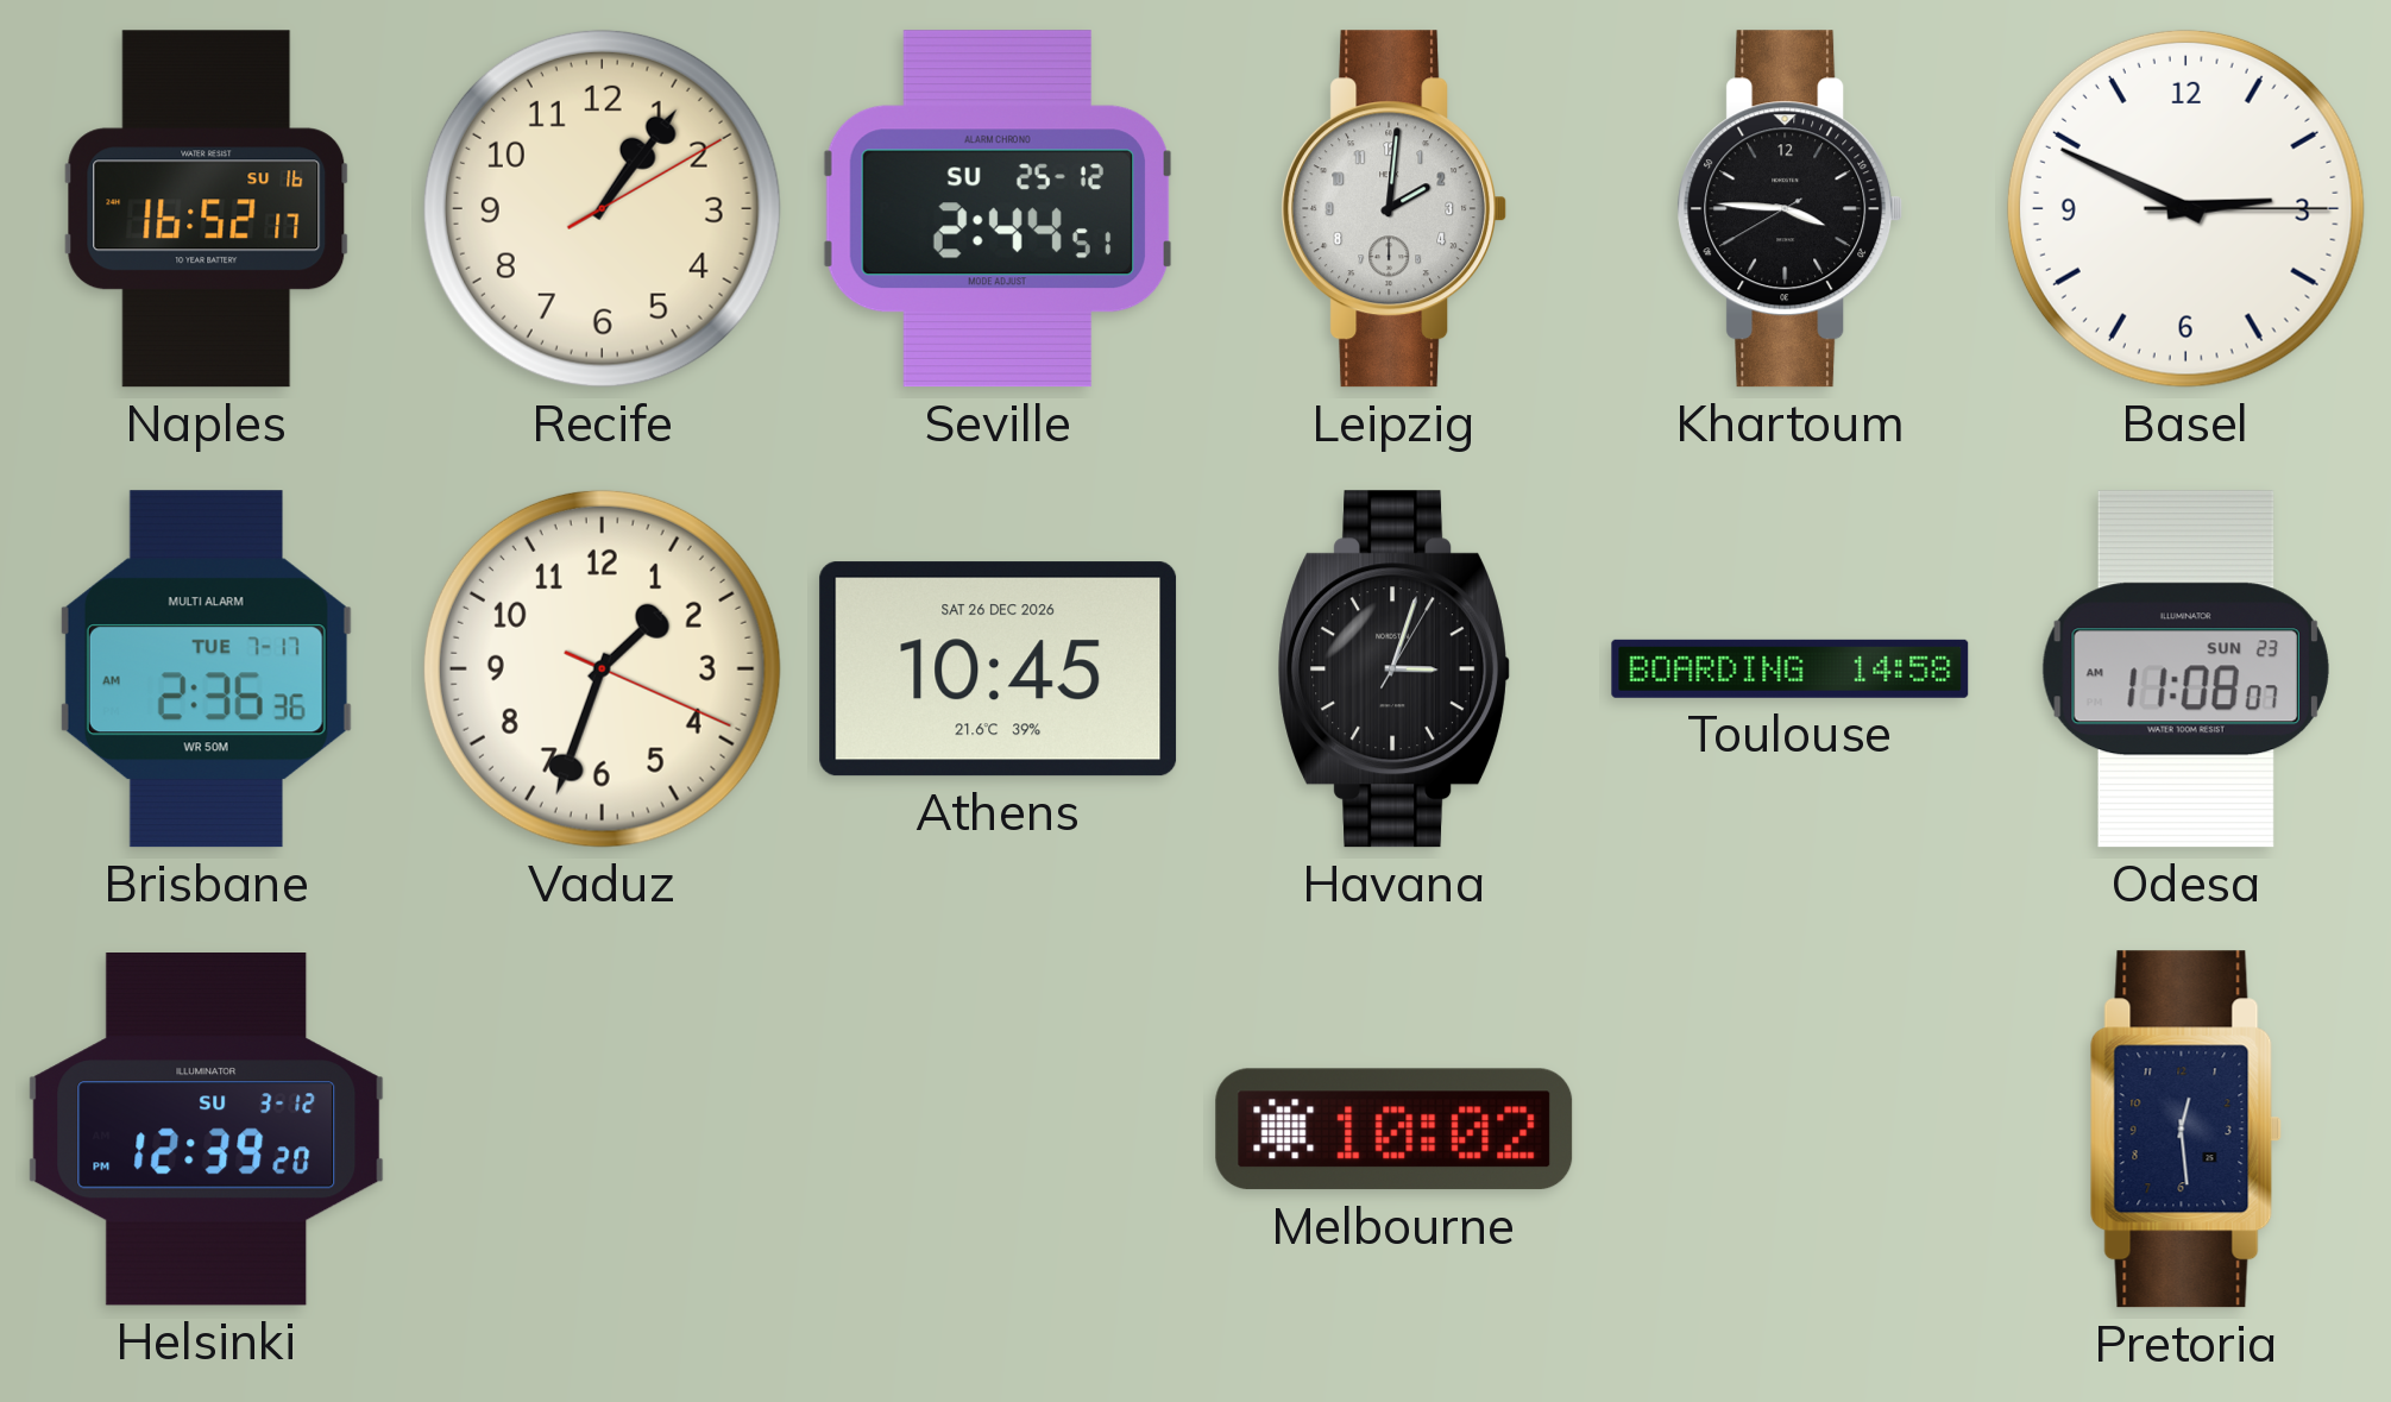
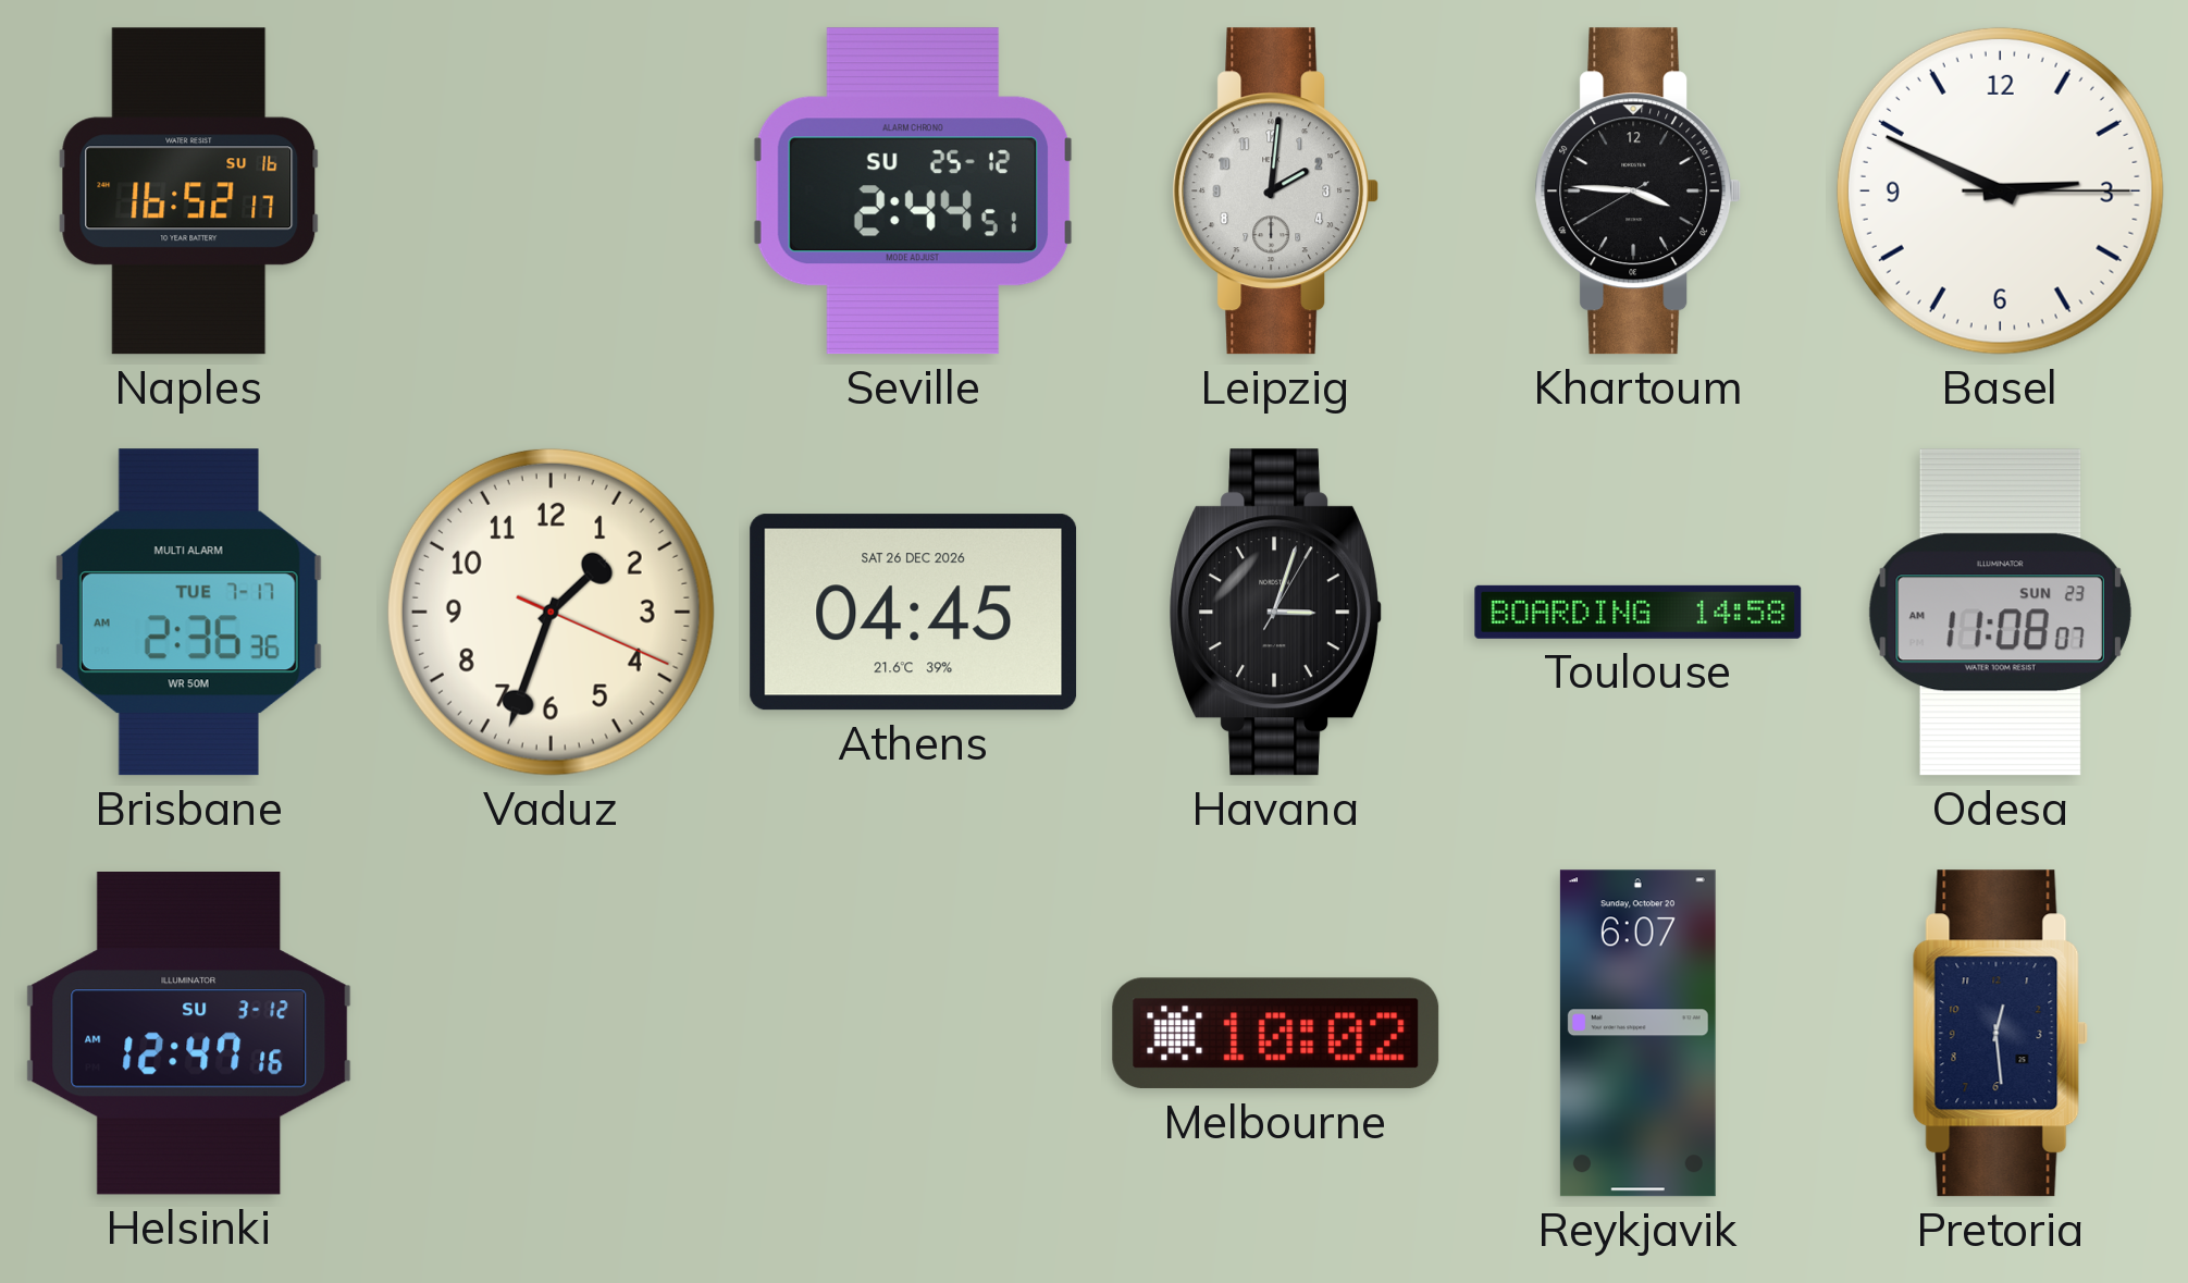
Recife: 1:06 -> none
Athens: 10:45 -> 04:45
Helsinki: 12:39 -> 12:47
Reykjavik: none -> 6:07
